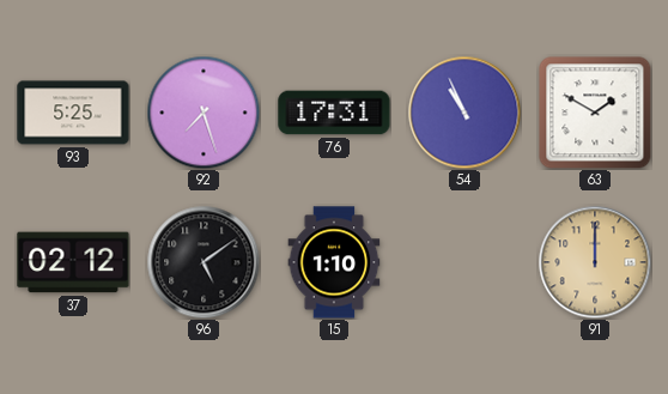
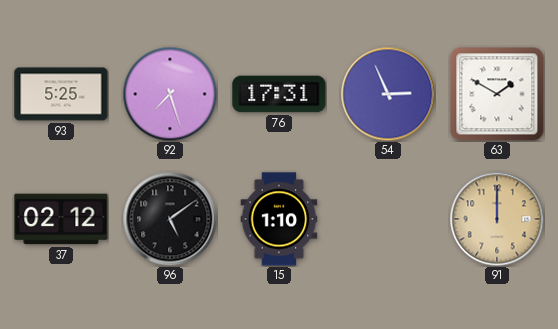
54: 10:56 -> 2:56
